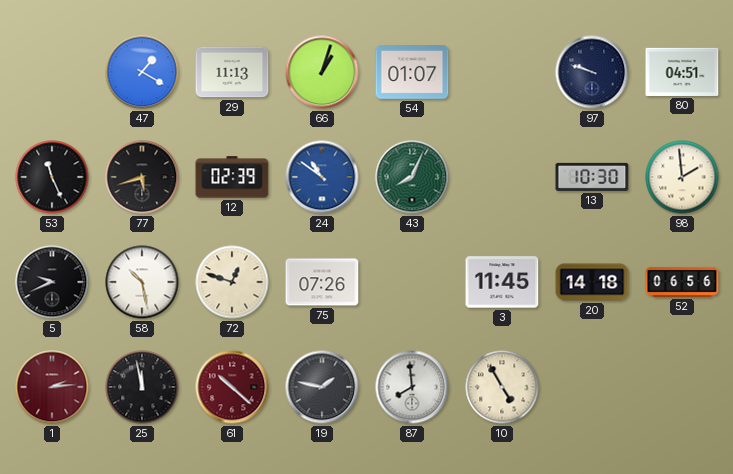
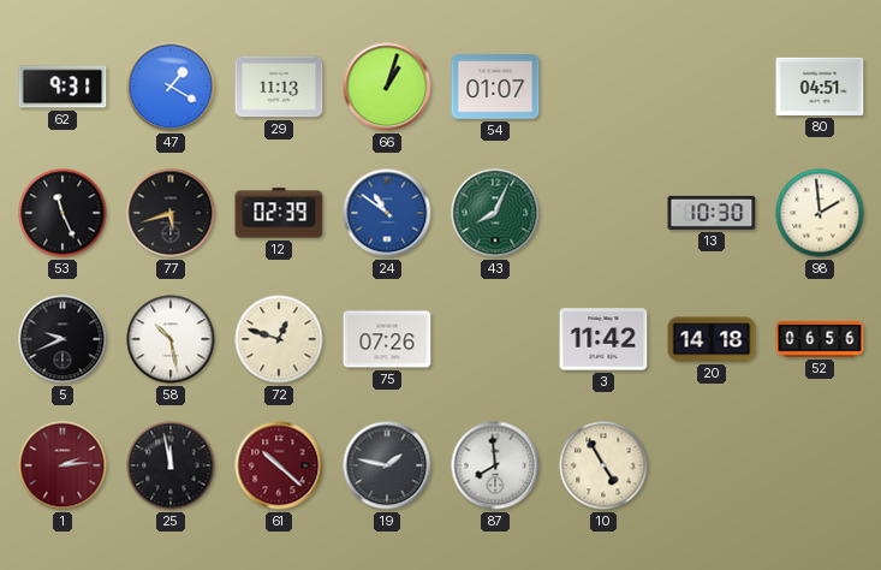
62: none -> 9:31
97: 9:48 -> none
3: 11:45 -> 11:42
